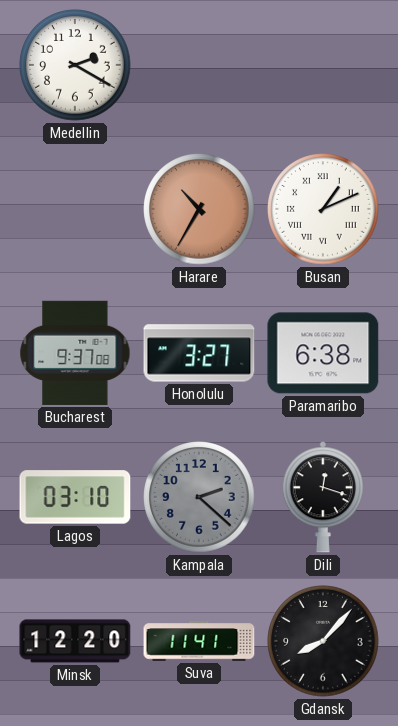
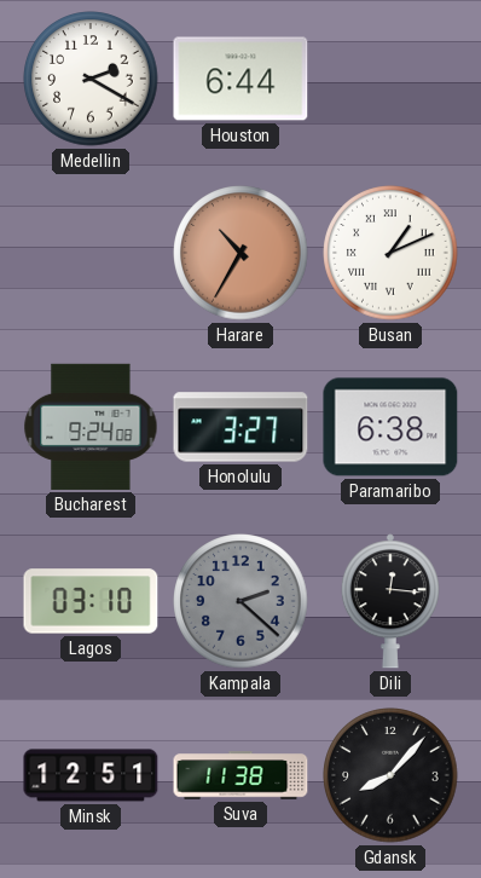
Houston: none -> 6:44
Bucharest: 9:37 -> 9:24
Dili: 12:18 -> 12:16
Minsk: 12:20 -> 12:51
Suva: 11:41 -> 11:38
